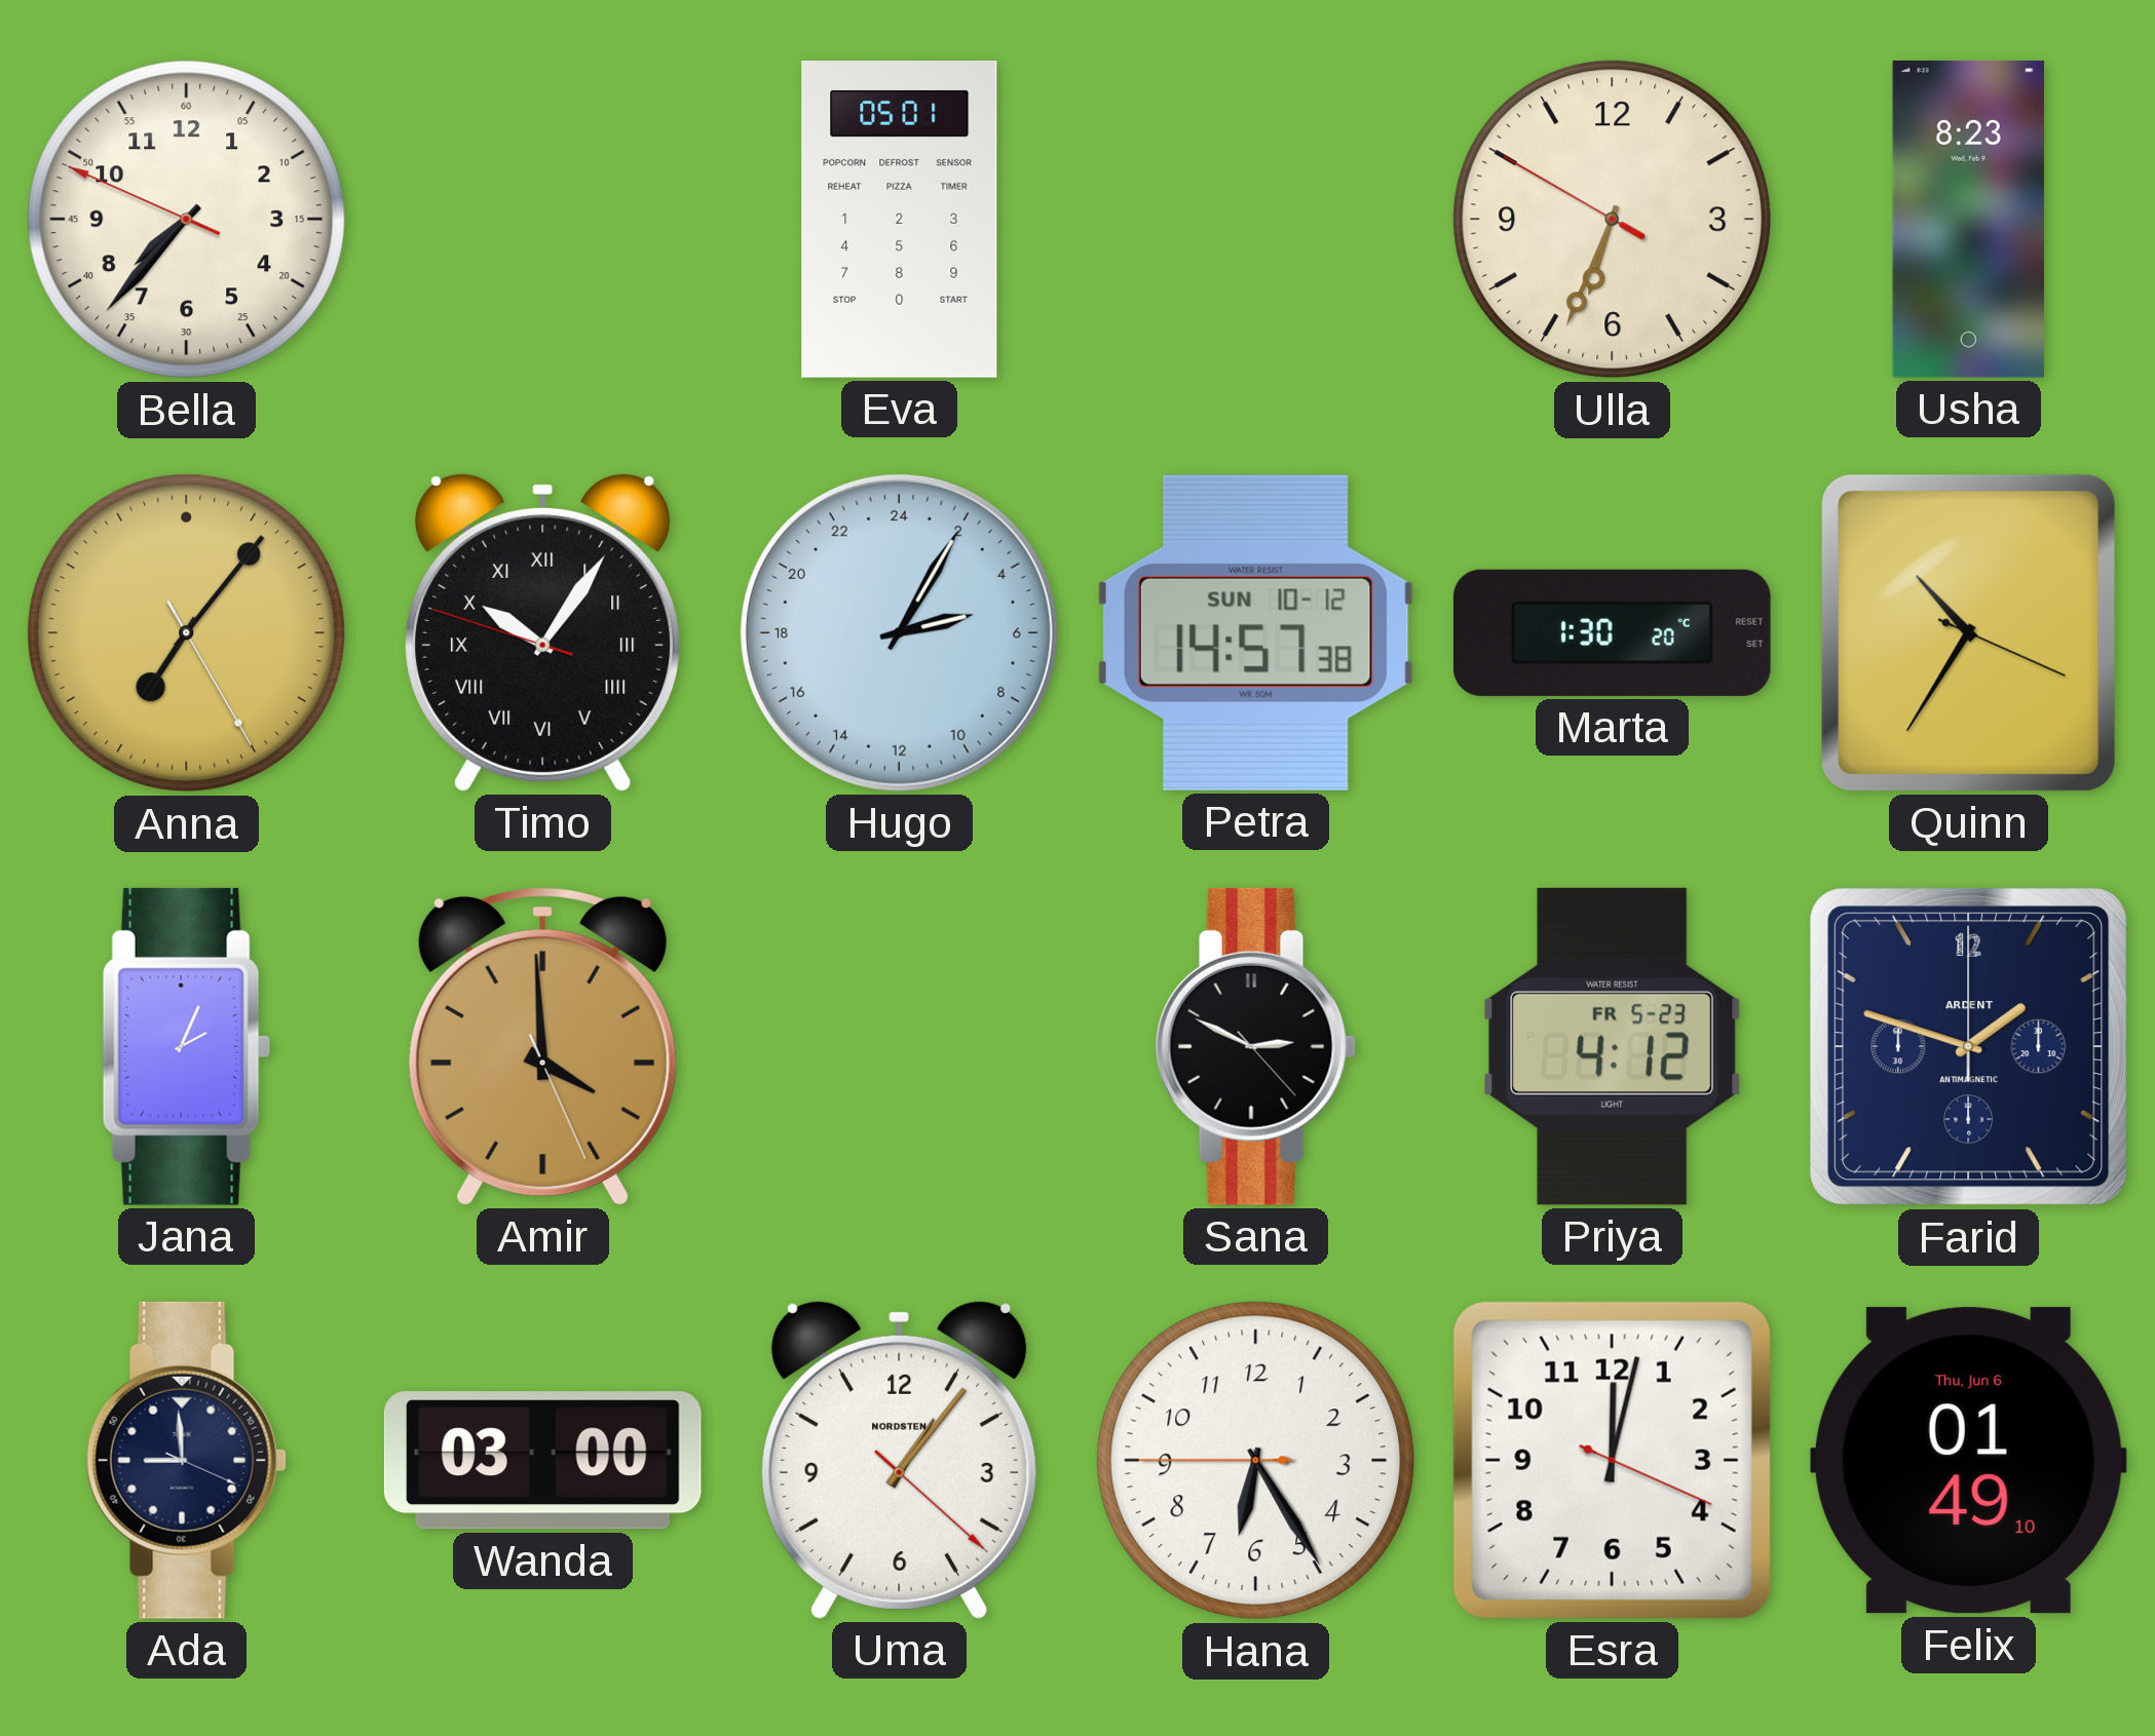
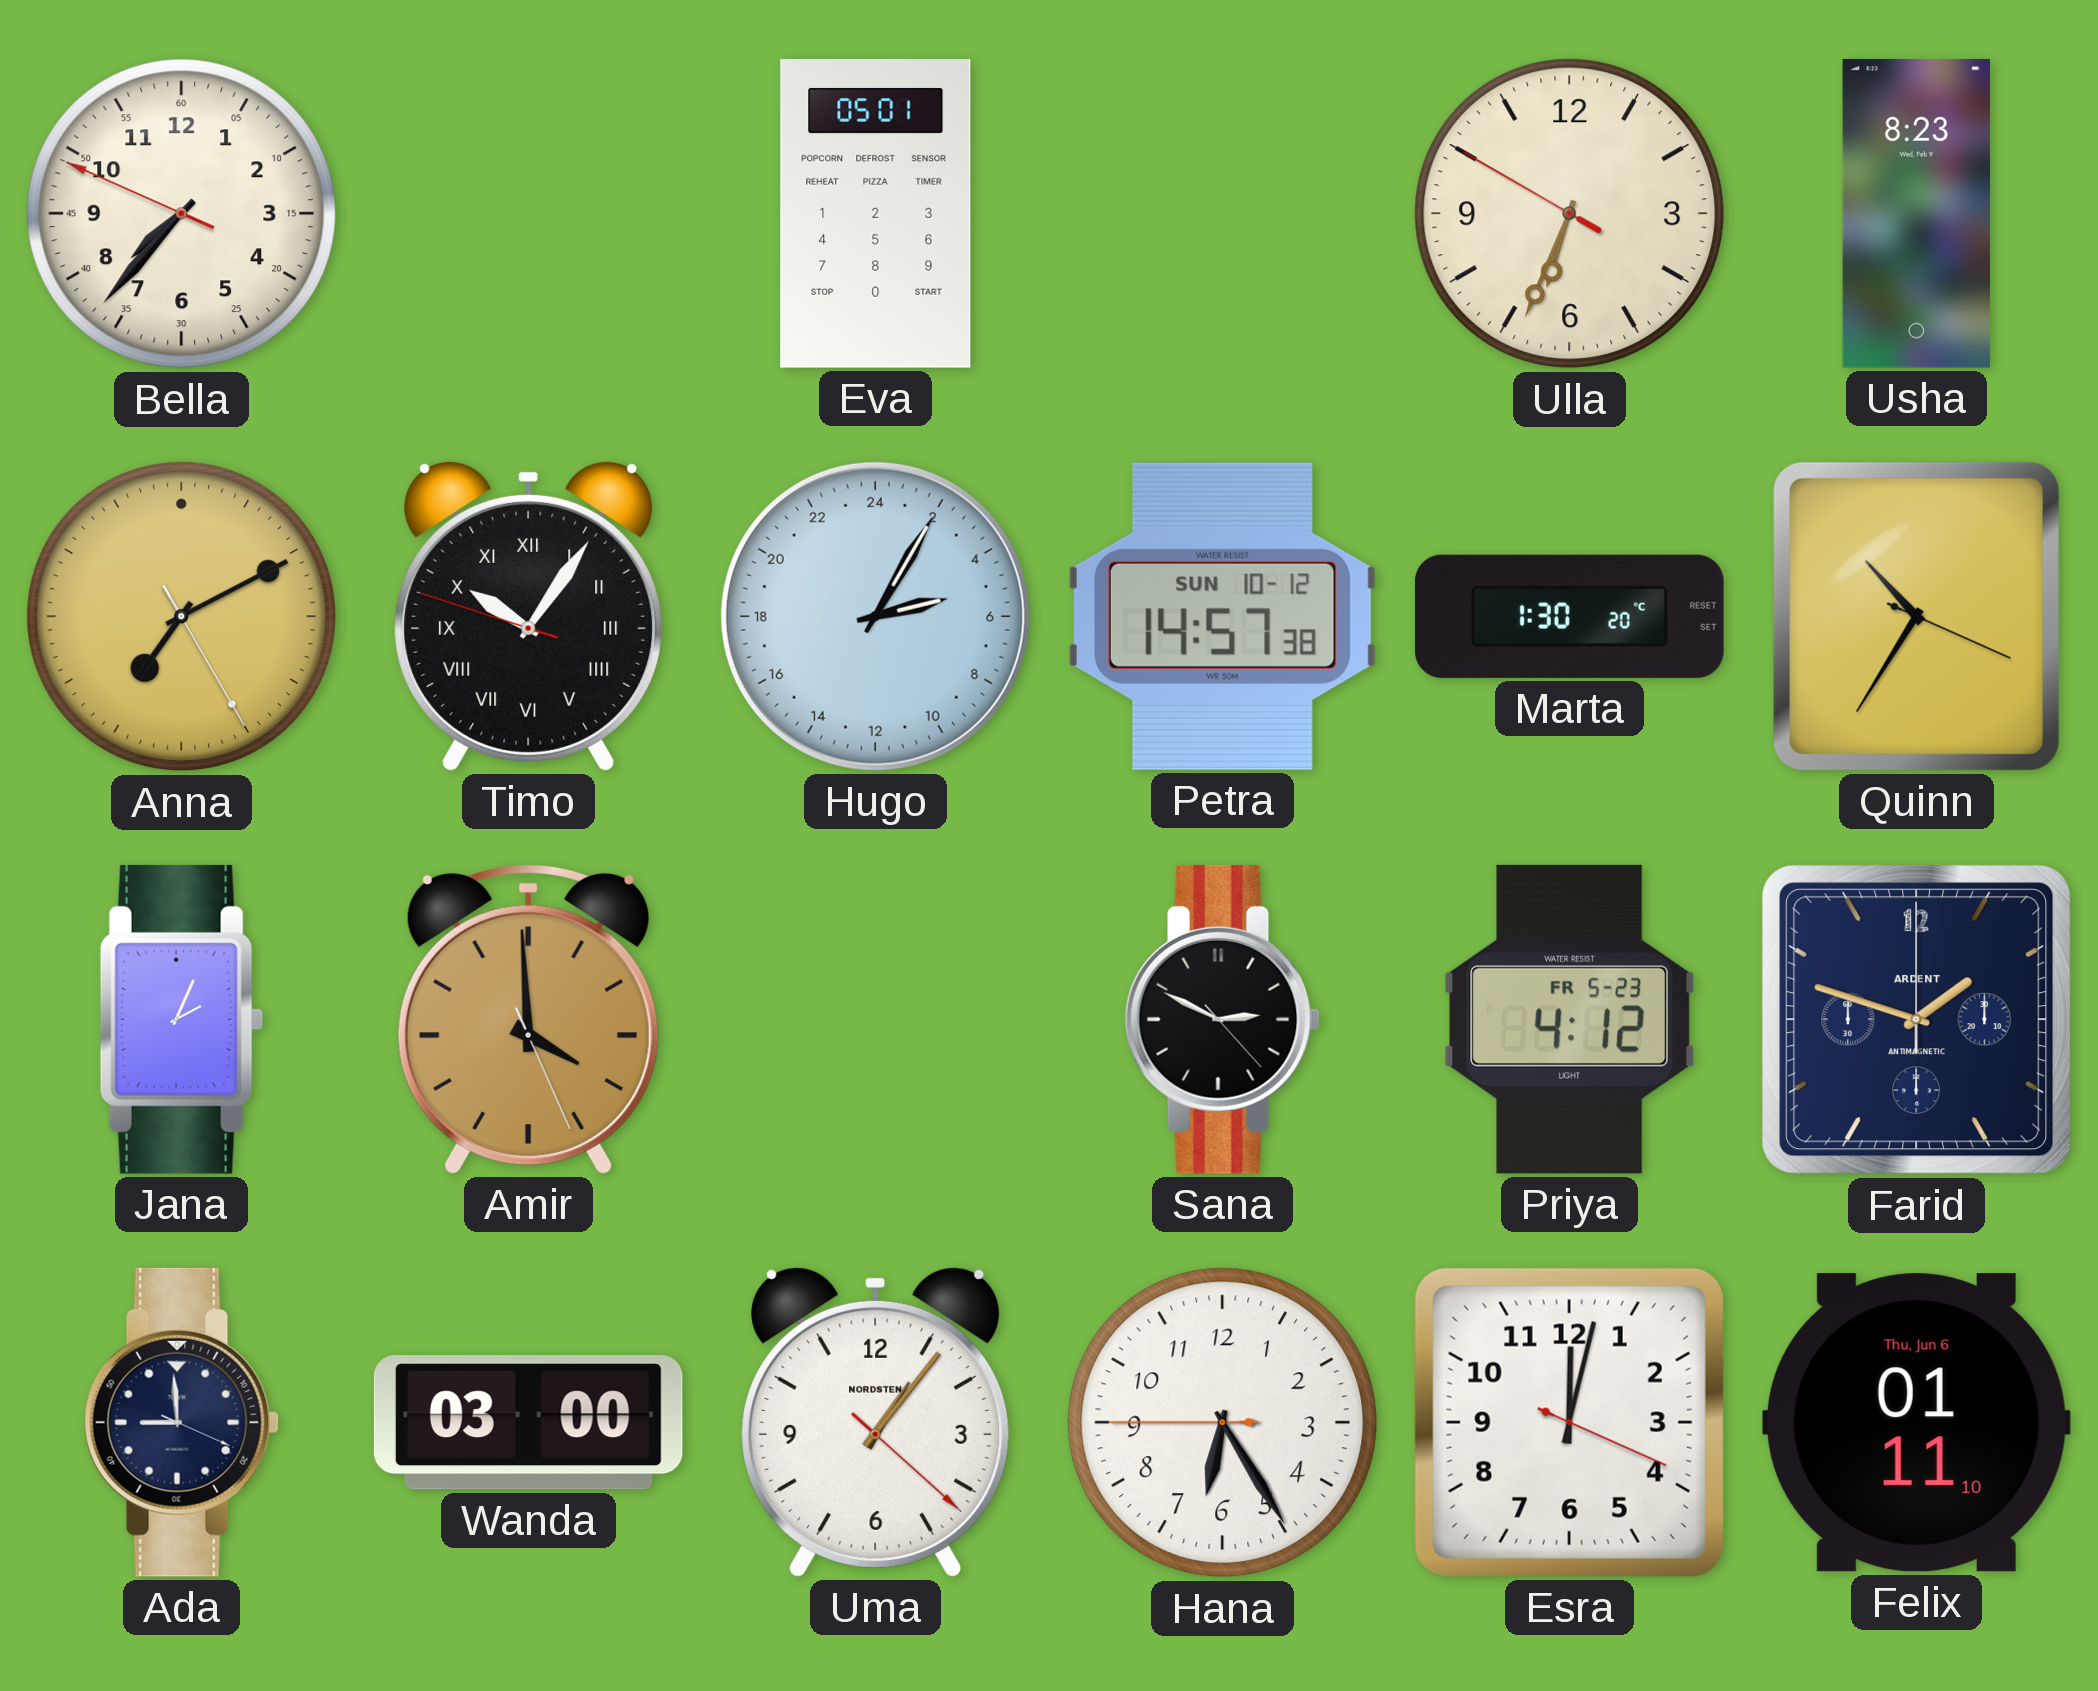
Anna: 7:06 -> 7:10
Felix: 01:49 -> 01:11
